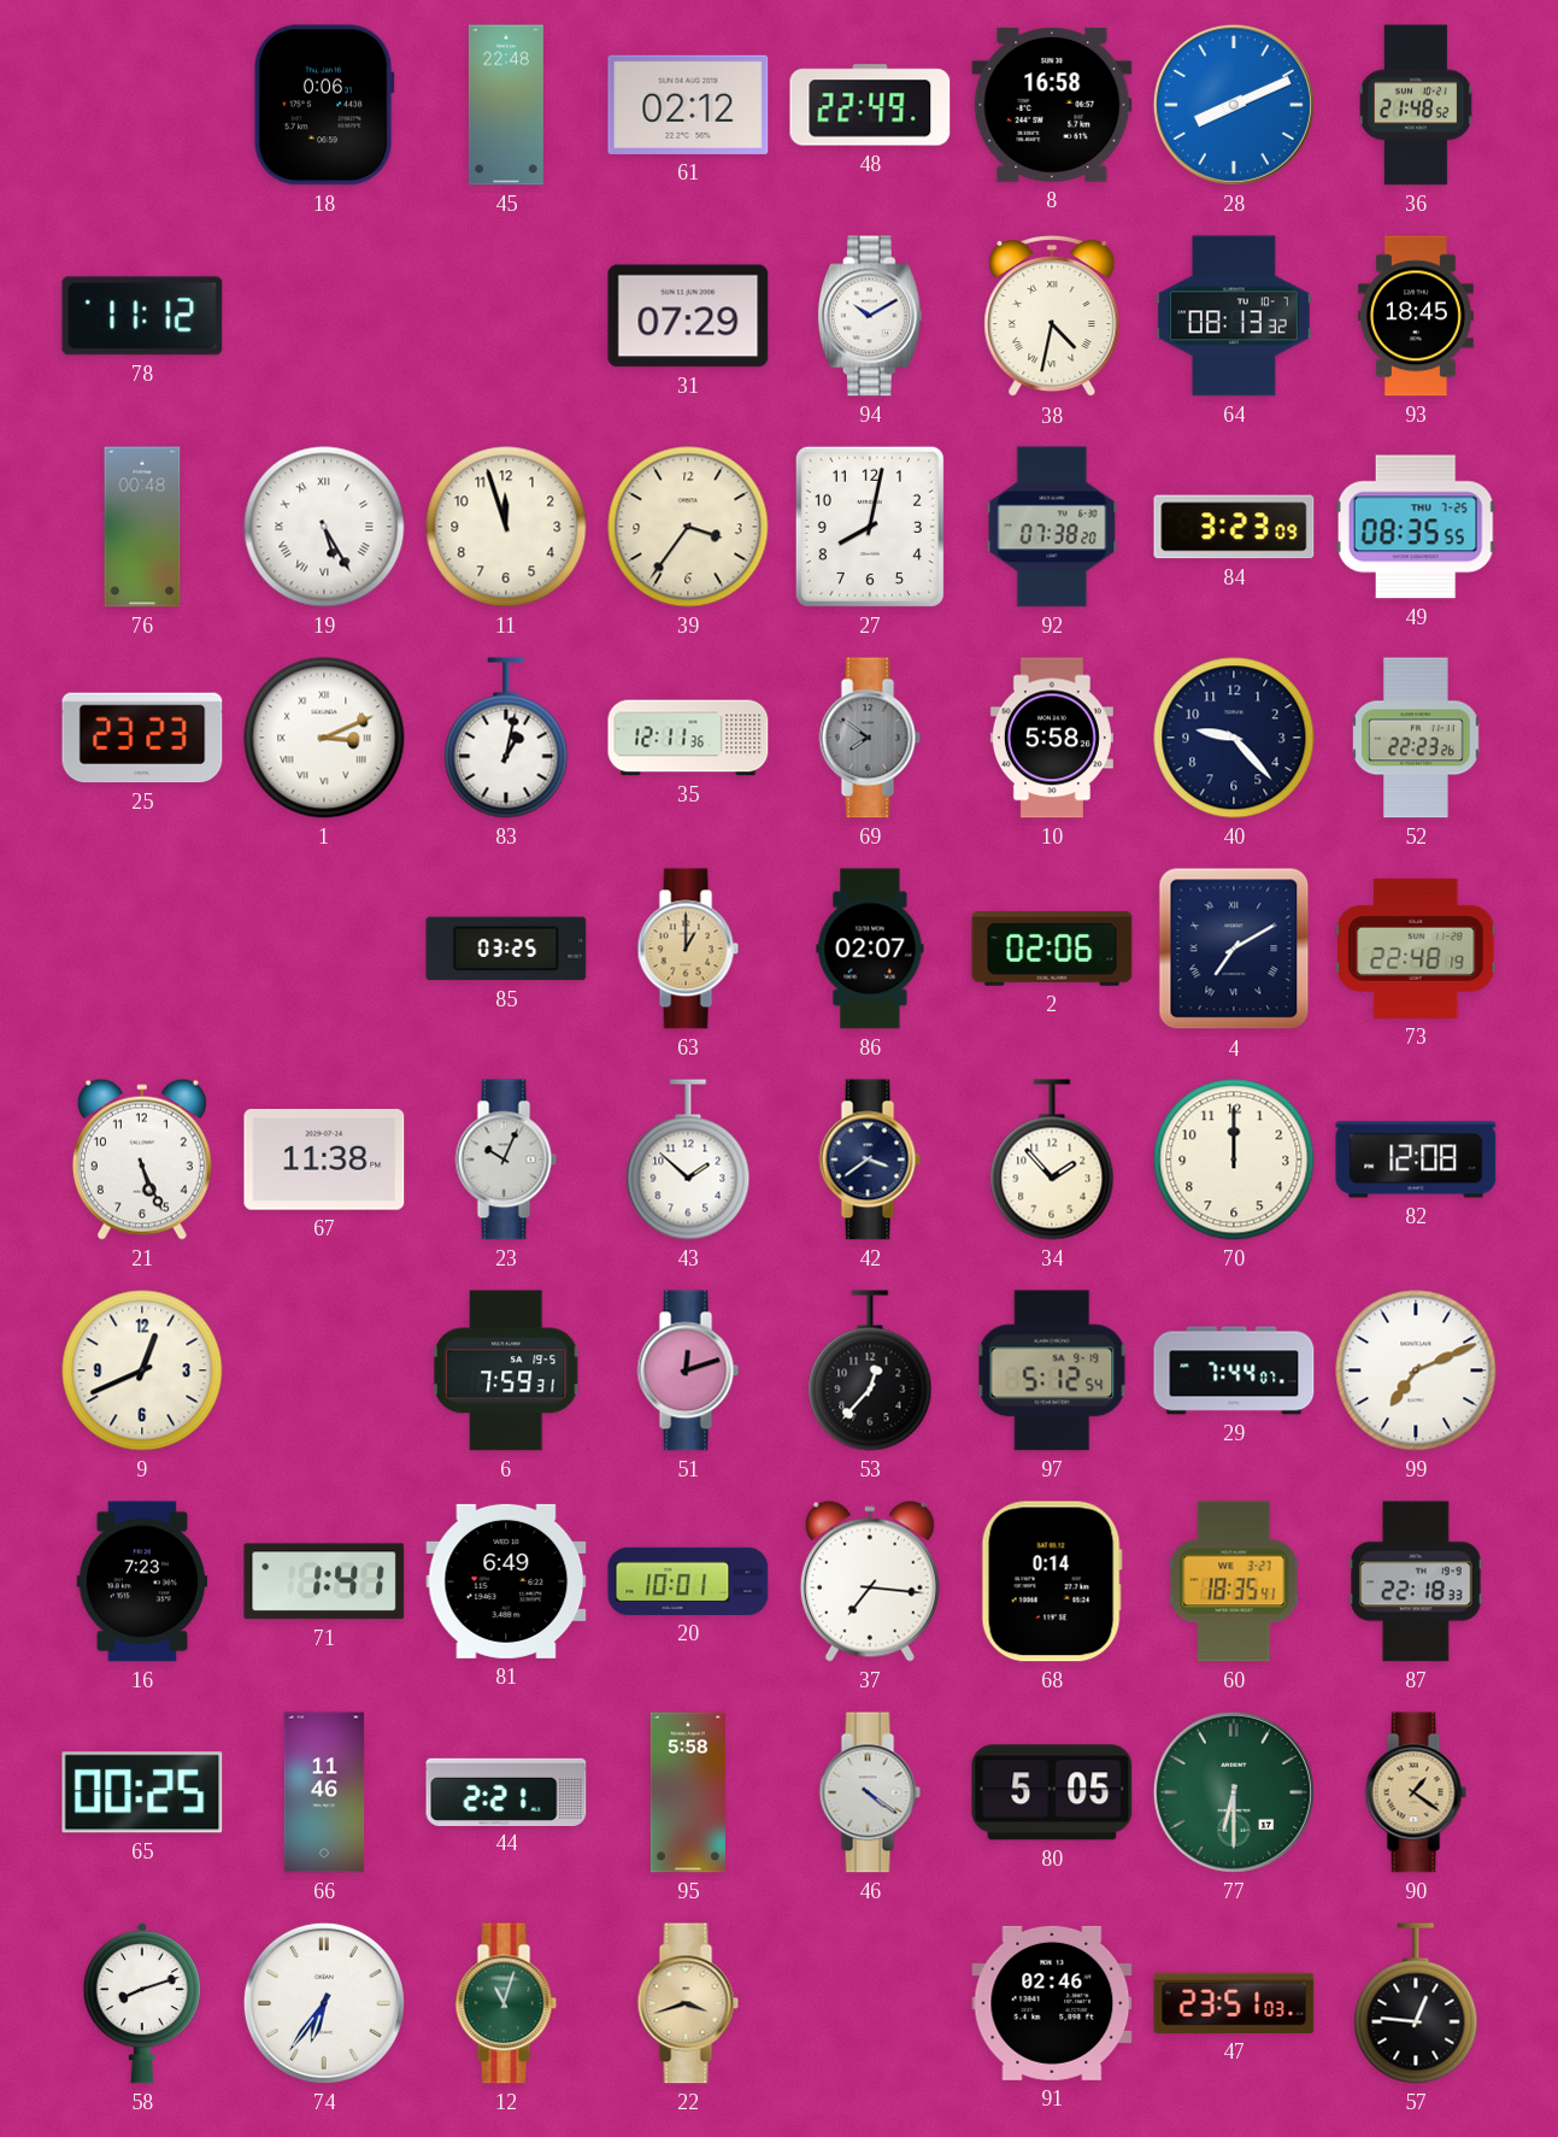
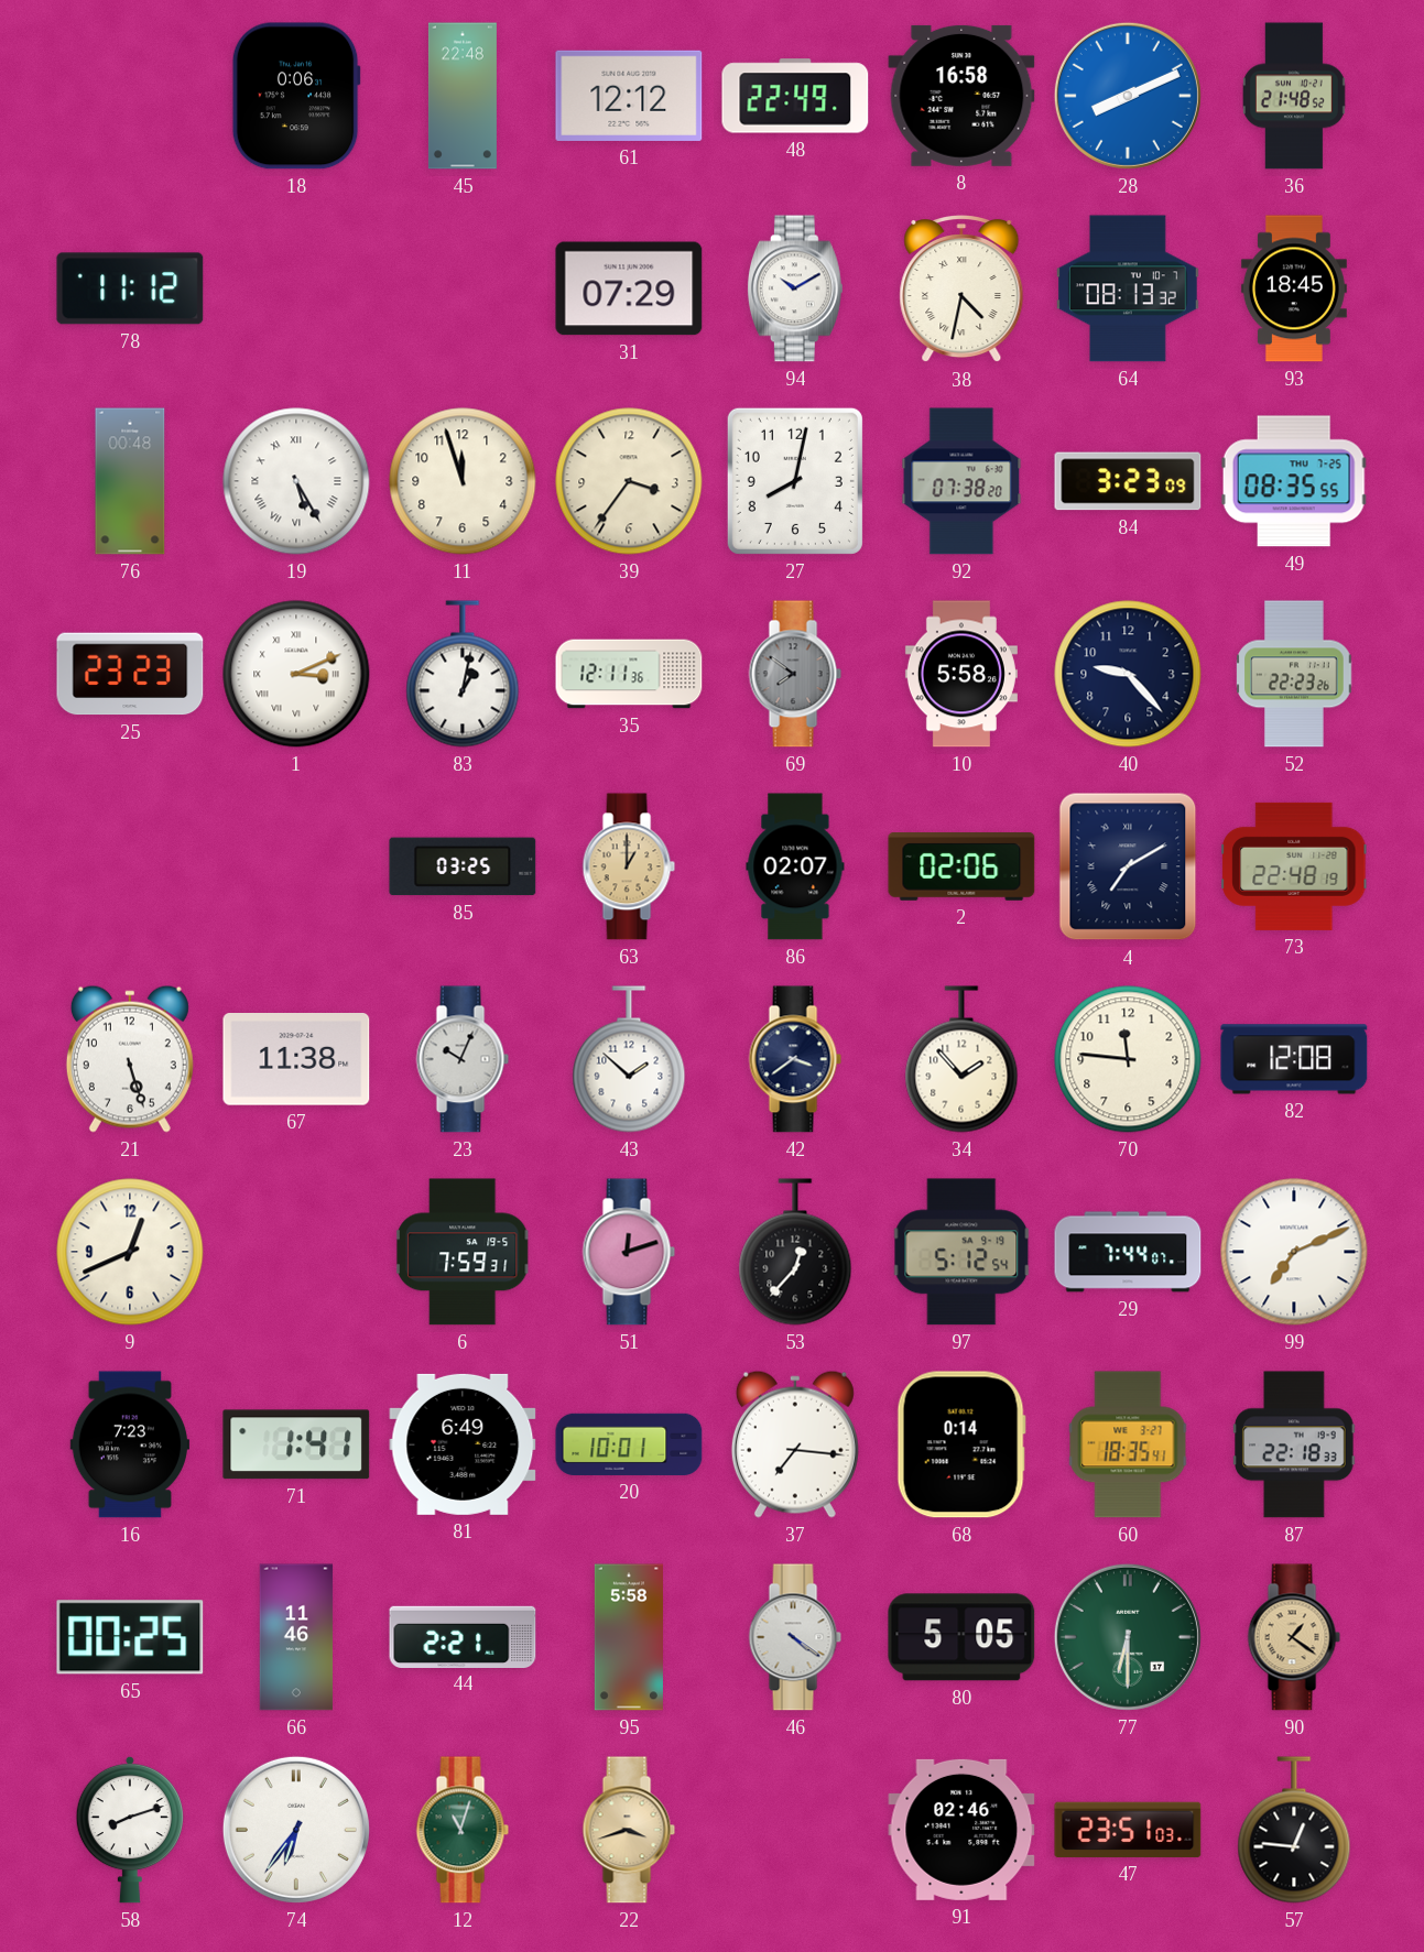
61: 02:12 -> 12:12
21: 5:26 -> 5:27
70: 12:00 -> 11:46
